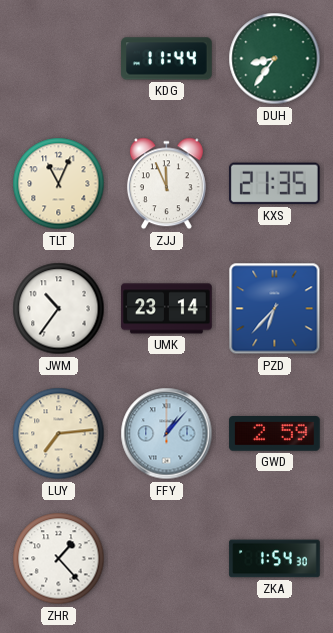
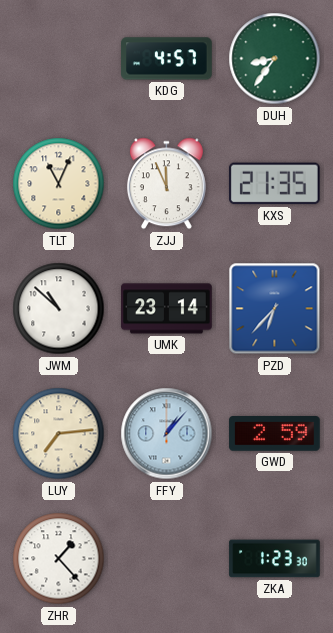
KDG: 11:44 -> 4:57
JWM: 10:36 -> 10:52
ZKA: 1:54 -> 1:23
